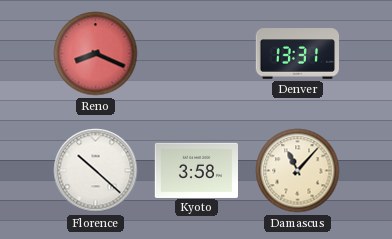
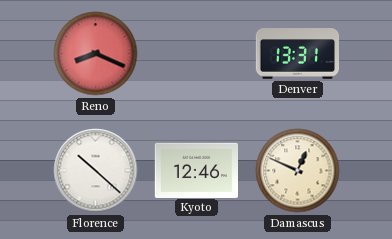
Kyoto: 3:58 -> 12:46
Damascus: 11:07 -> 12:49
